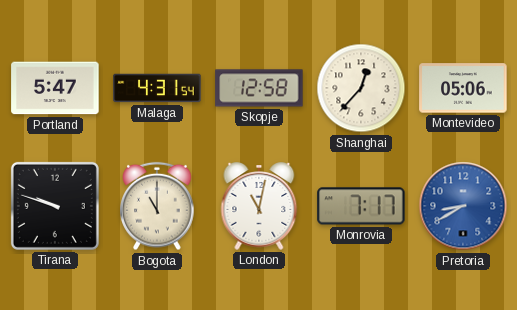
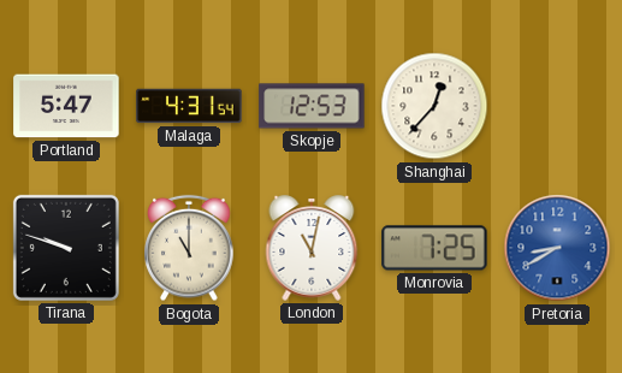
Skopje: 12:58 -> 12:53
Montevideo: 05:06 -> none
Monrovia: 7:17 -> 7:25
